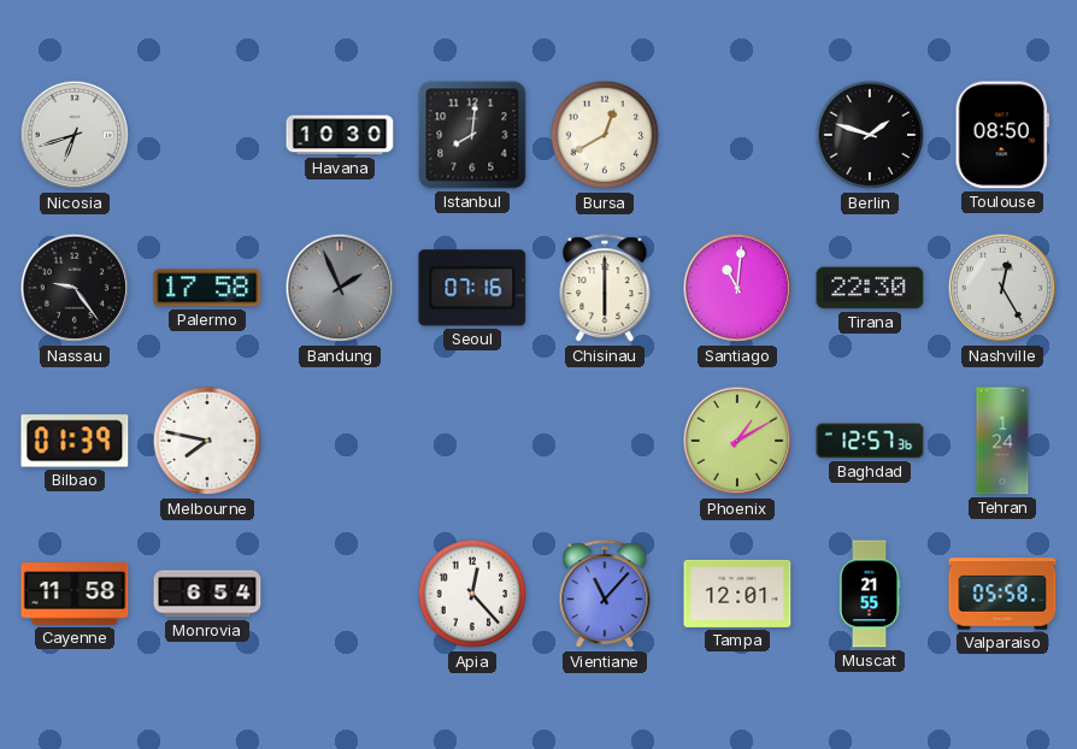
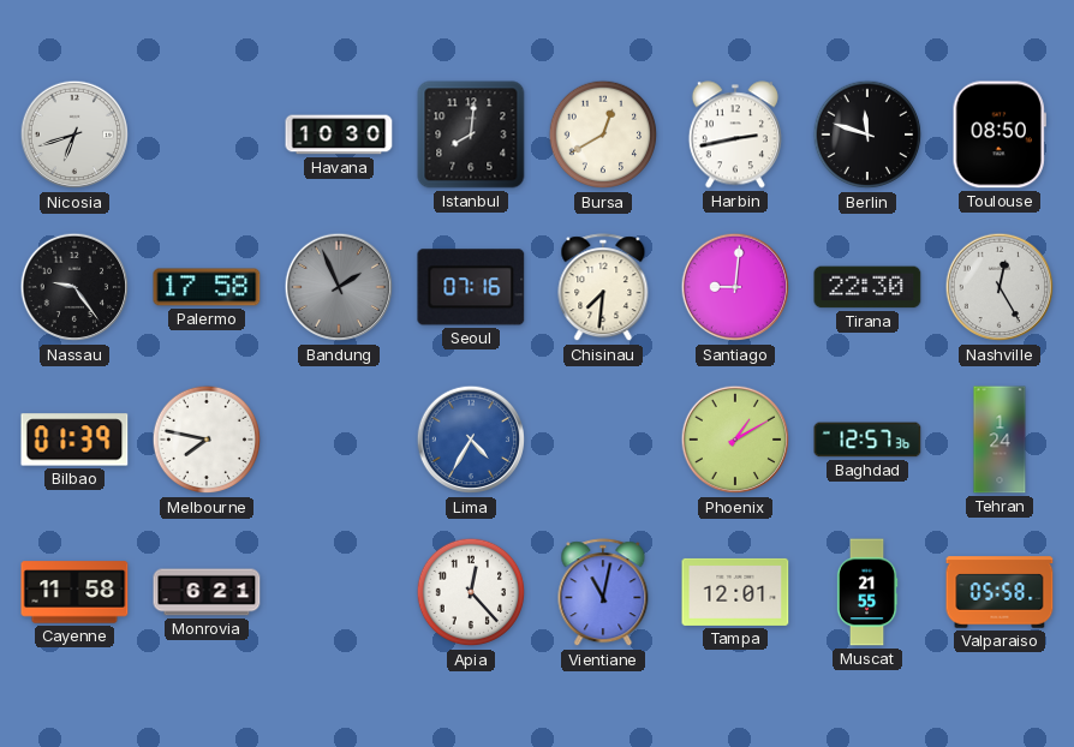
Harbin: none -> 2:43
Berlin: 1:48 -> 11:48
Chisinau: 6:00 -> 7:31
Santiago: 11:01 -> 9:01
Lima: none -> 4:35
Monrovia: 6:54 -> 6:21
Vientiane: 11:07 -> 11:02
